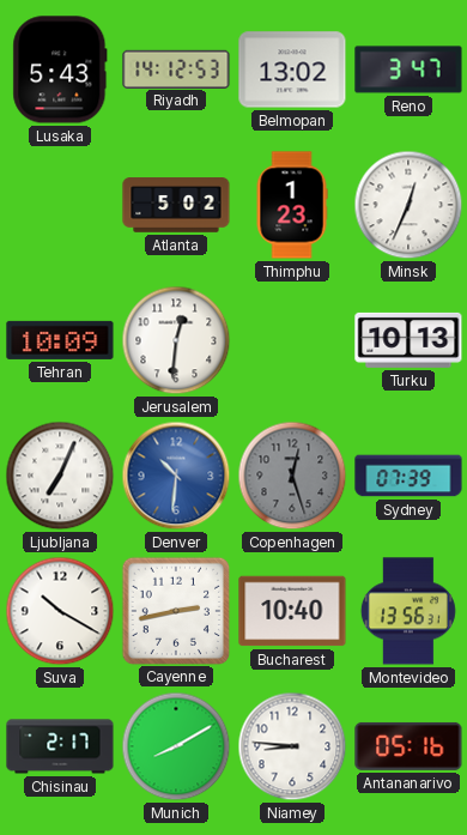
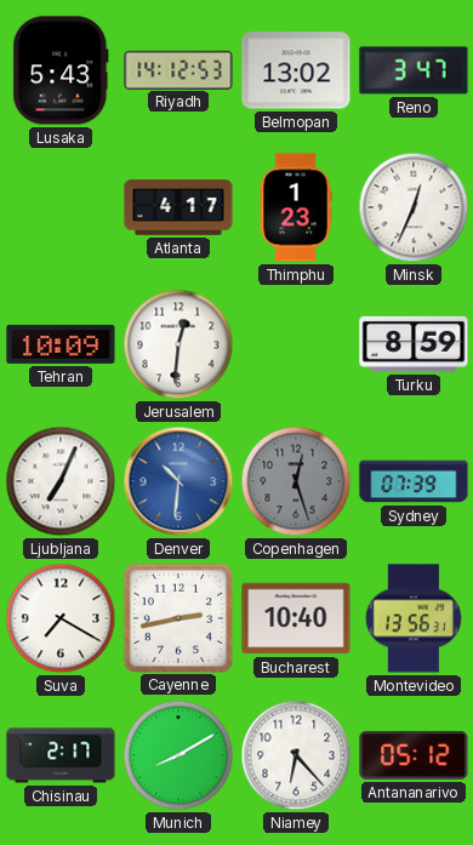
Atlanta: 5:02 -> 4:17
Turku: 10:13 -> 8:59
Suva: 10:20 -> 7:20
Niamey: 8:46 -> 6:23
Antananarivo: 05:16 -> 05:12
